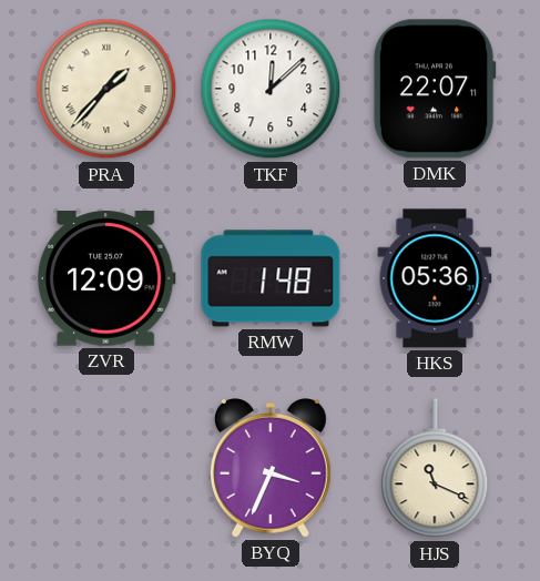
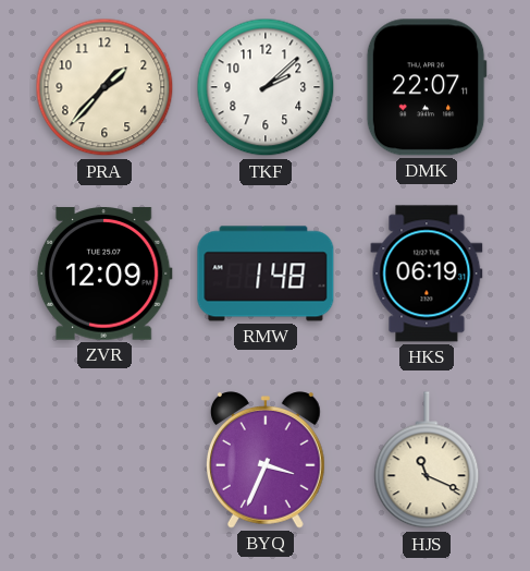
PRA numerals: Roman -> Arabic
TKF: 12:08 -> 2:08
HKS: 05:36 -> 06:19
